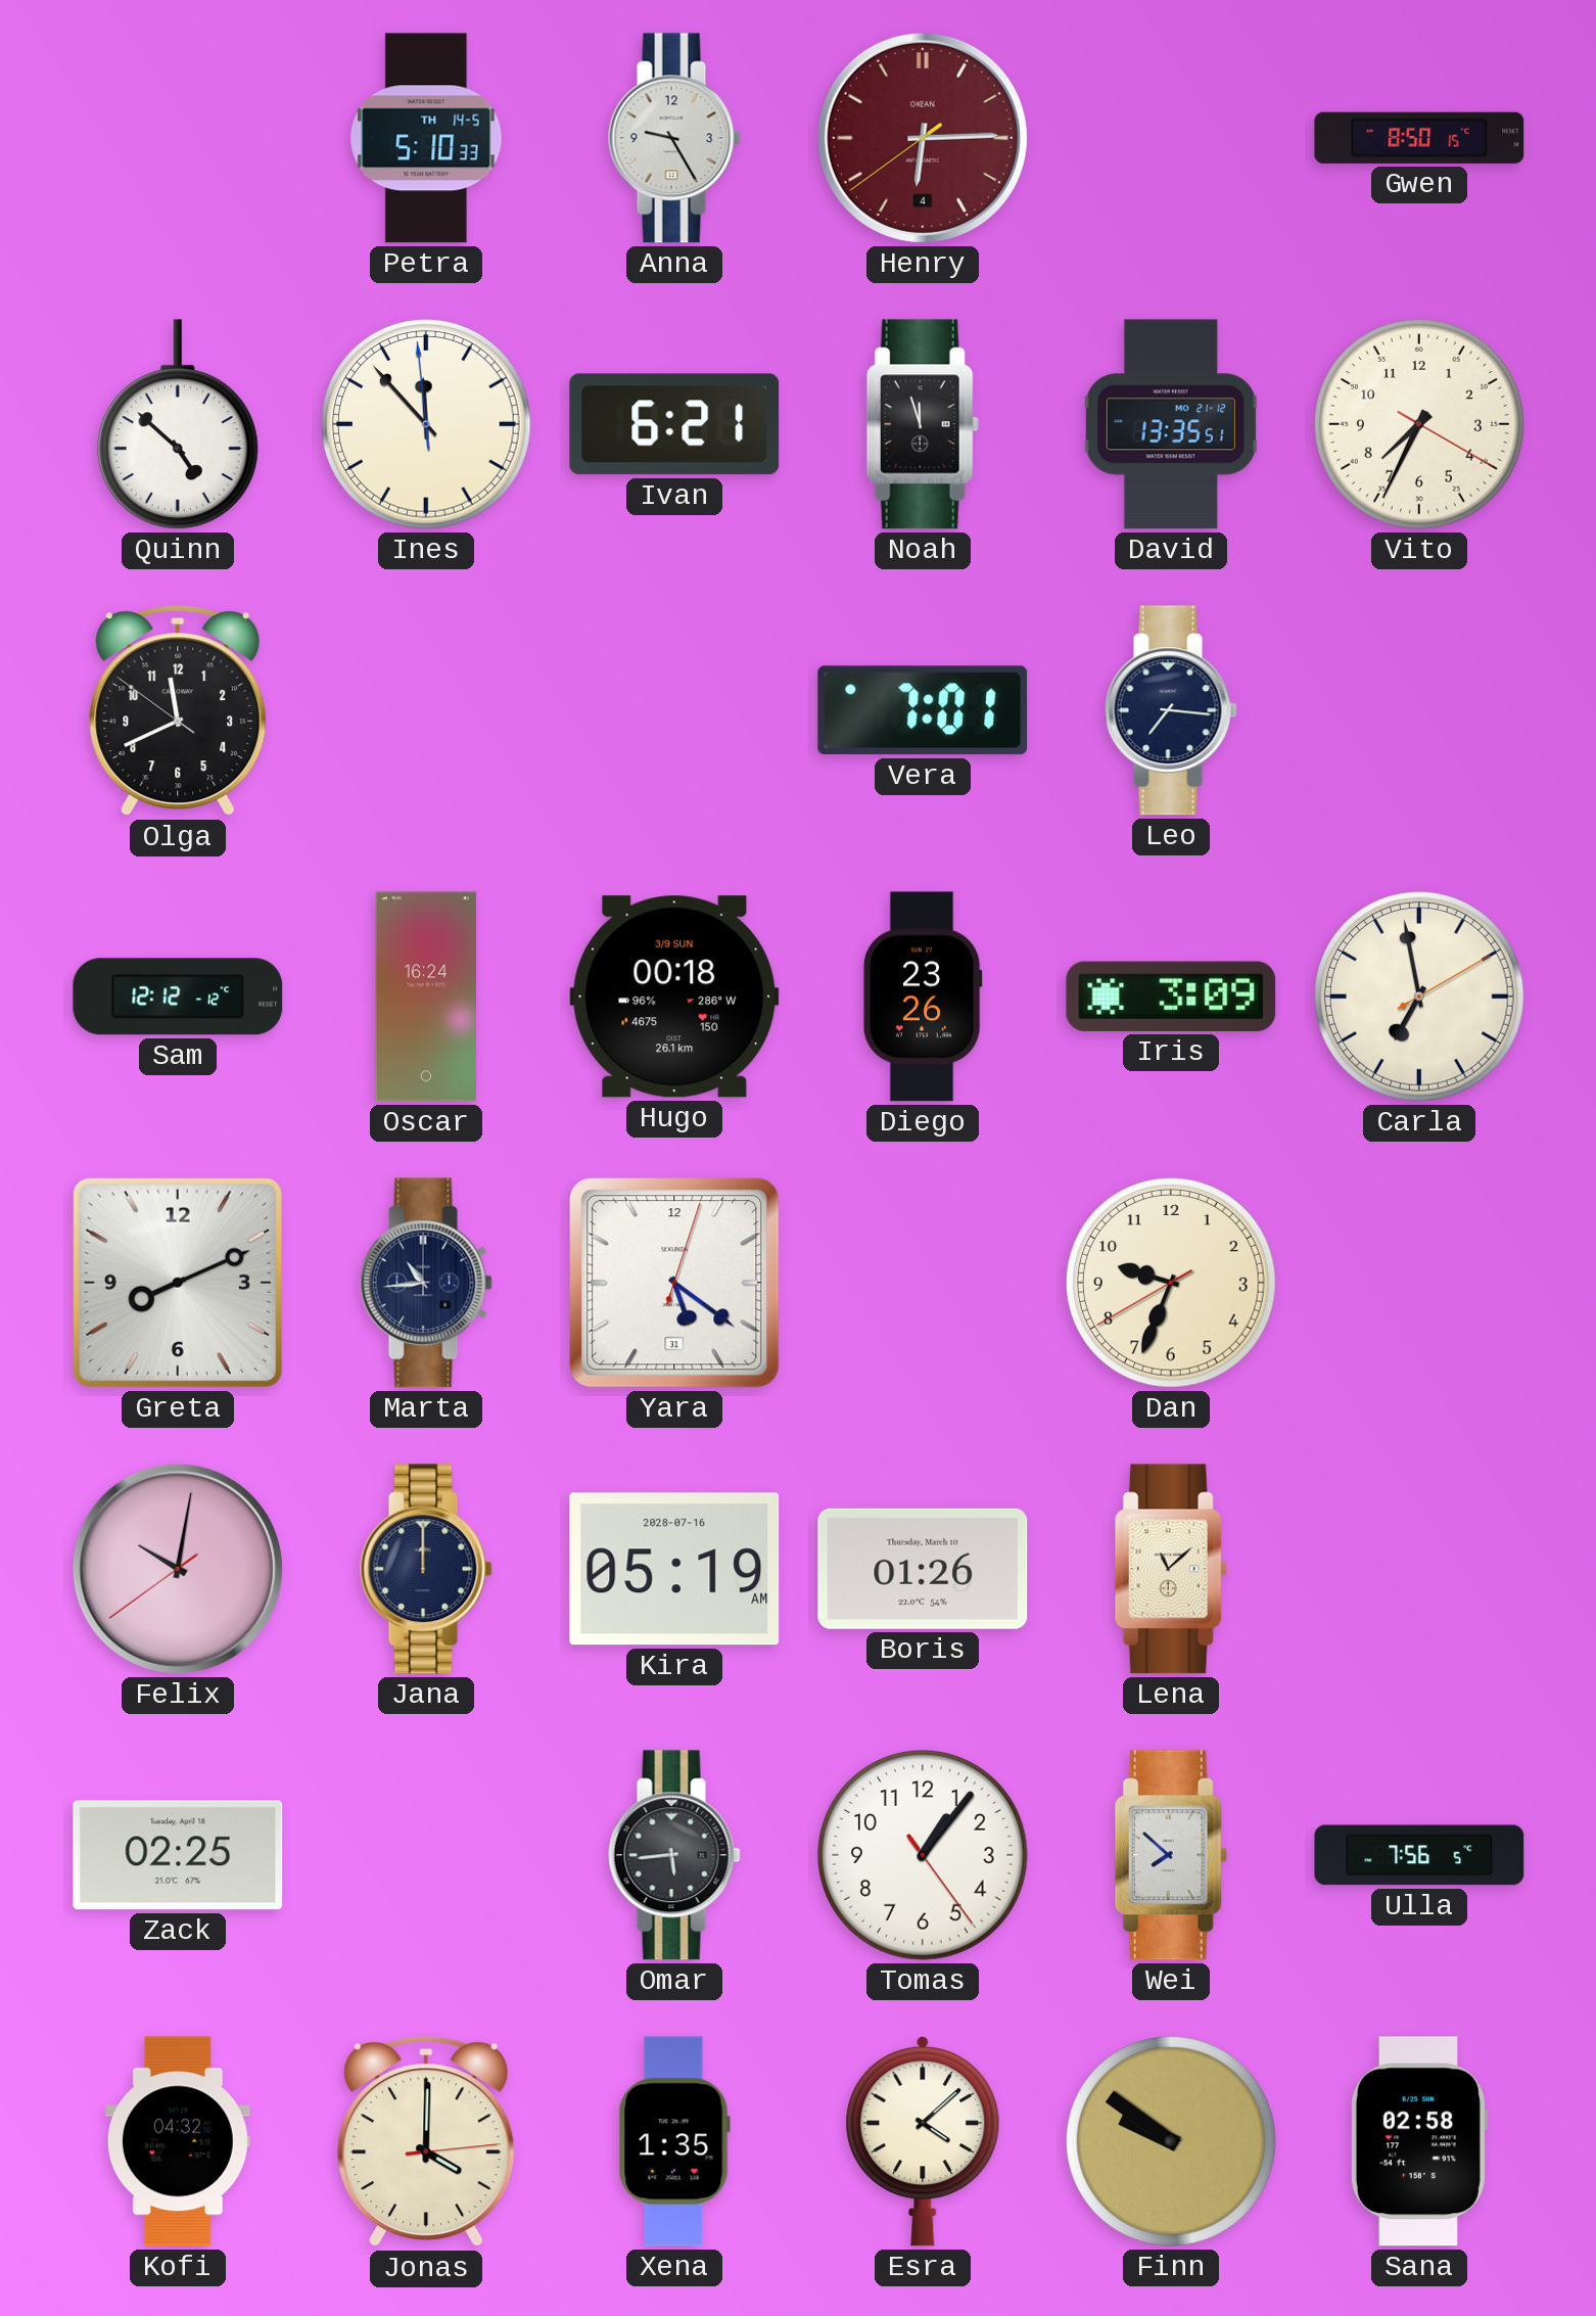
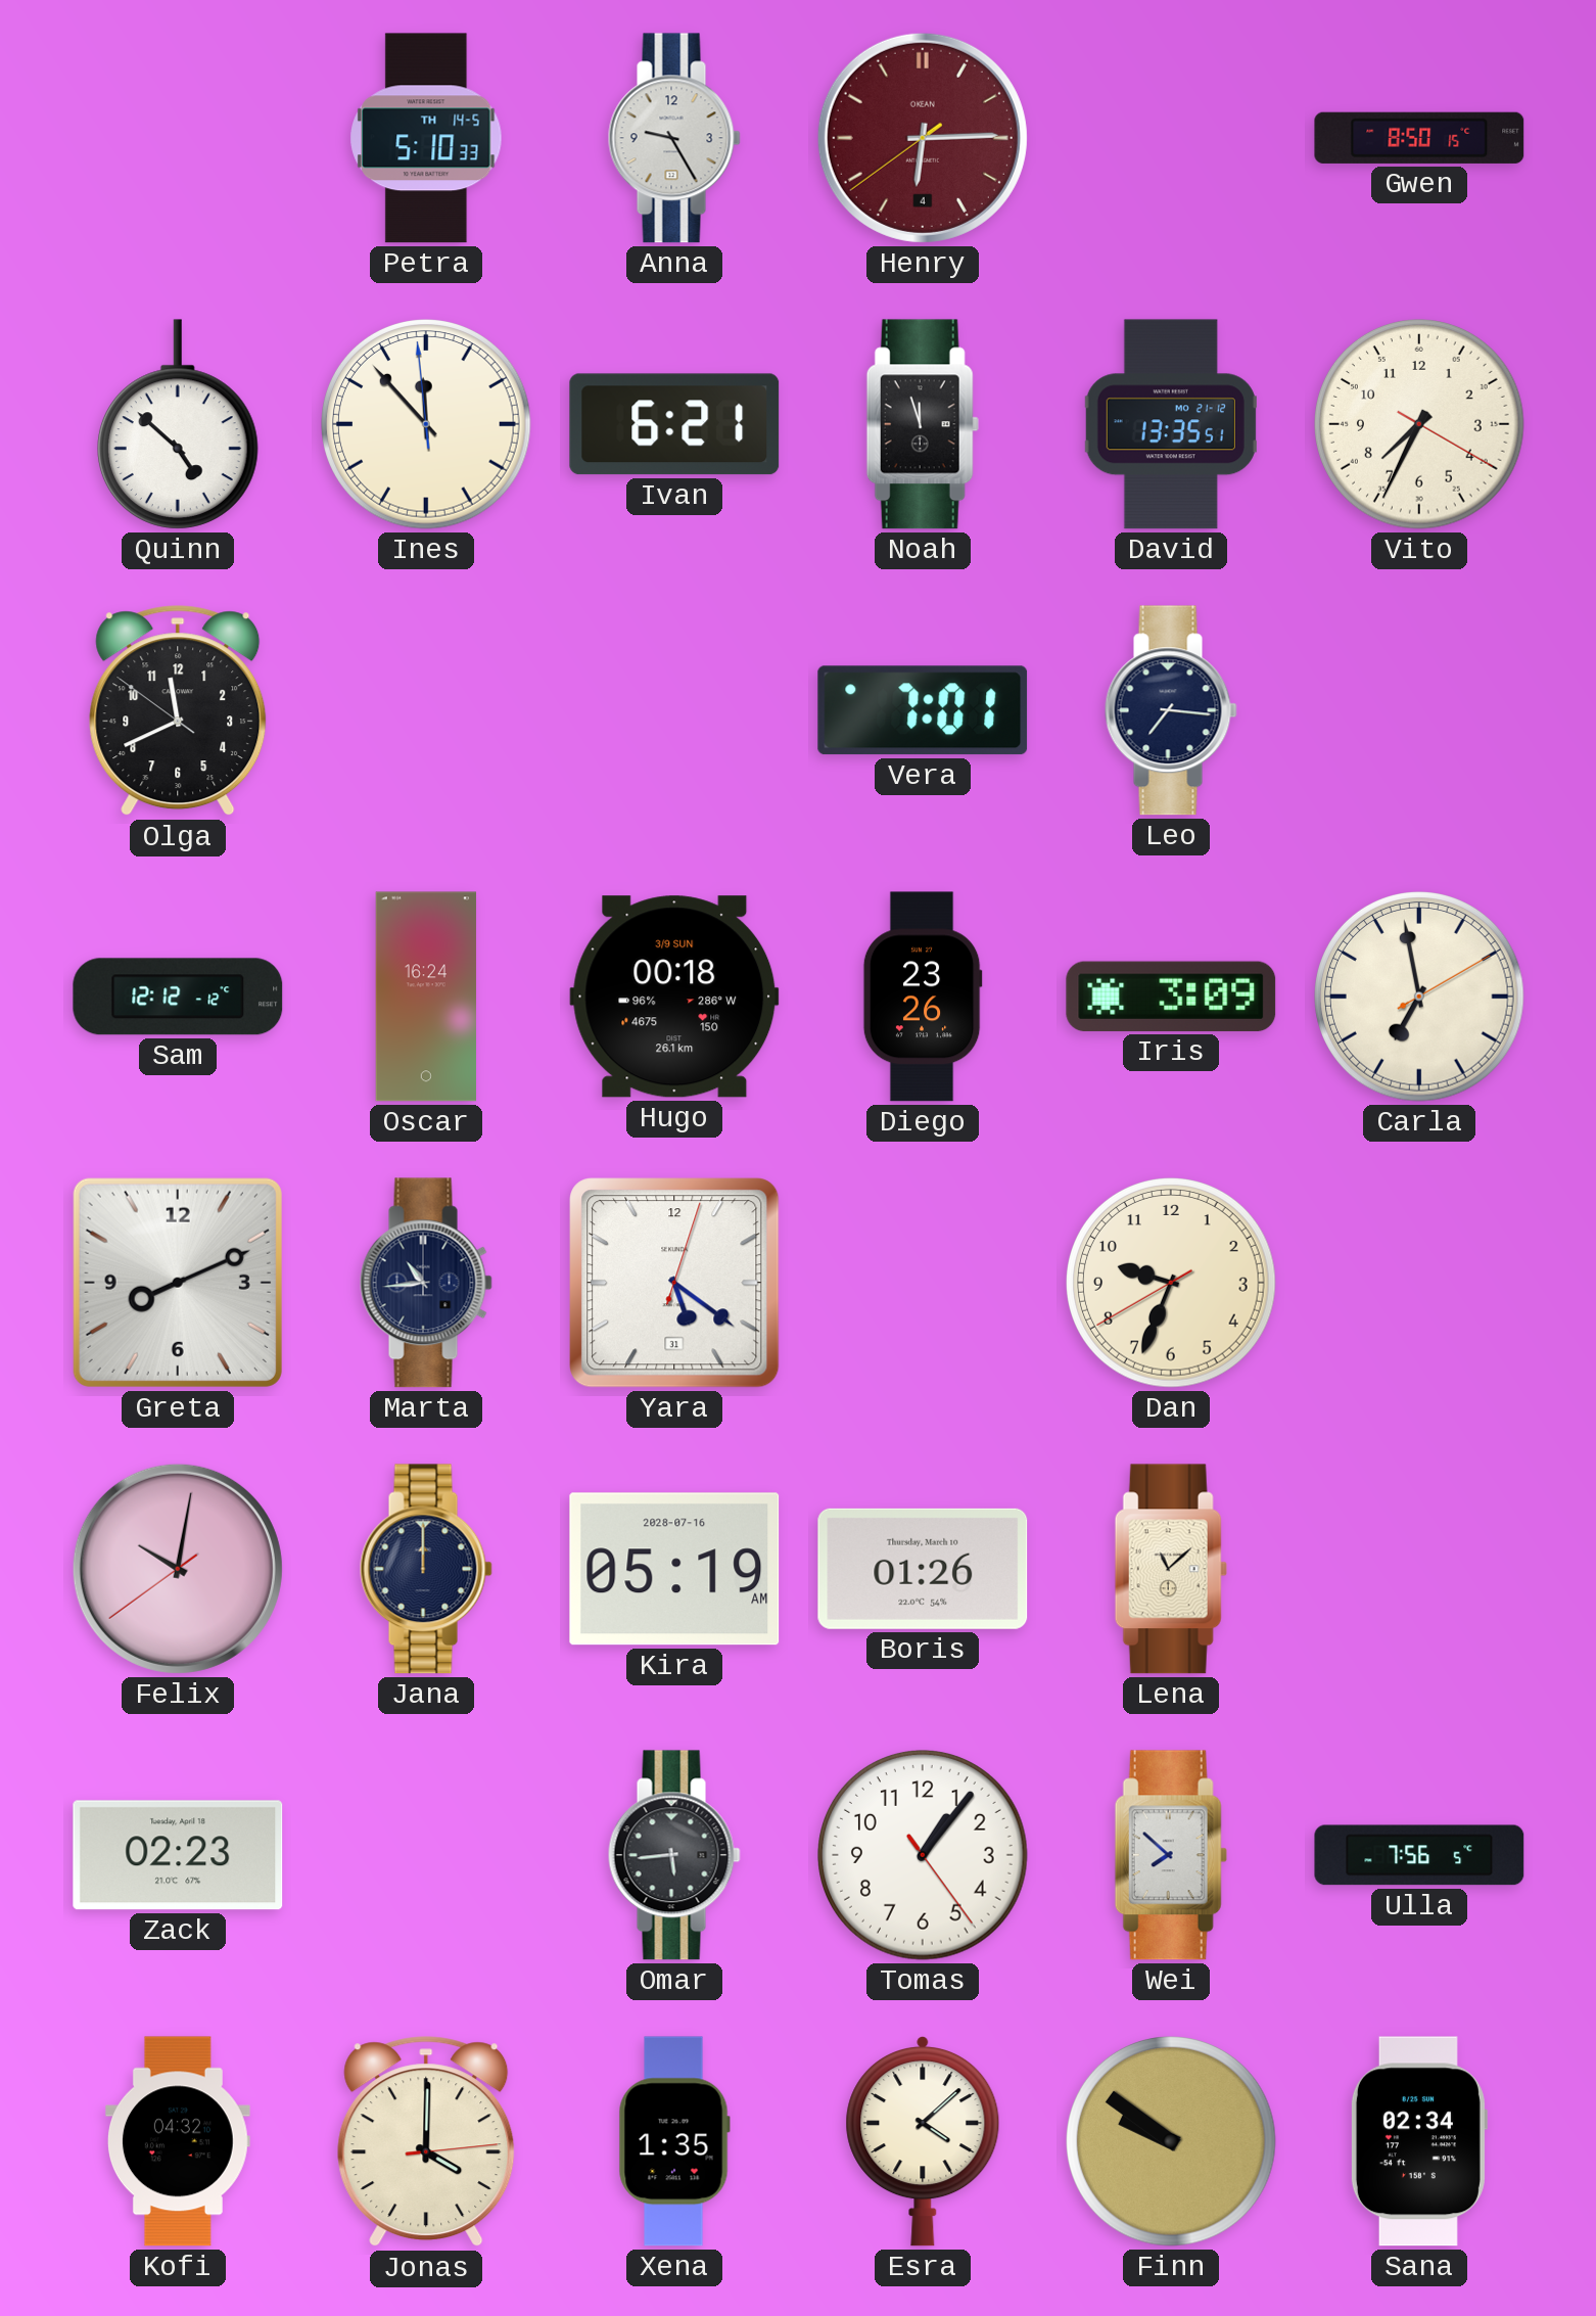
Zack: 02:25 -> 02:23
Sana: 02:58 -> 02:34
